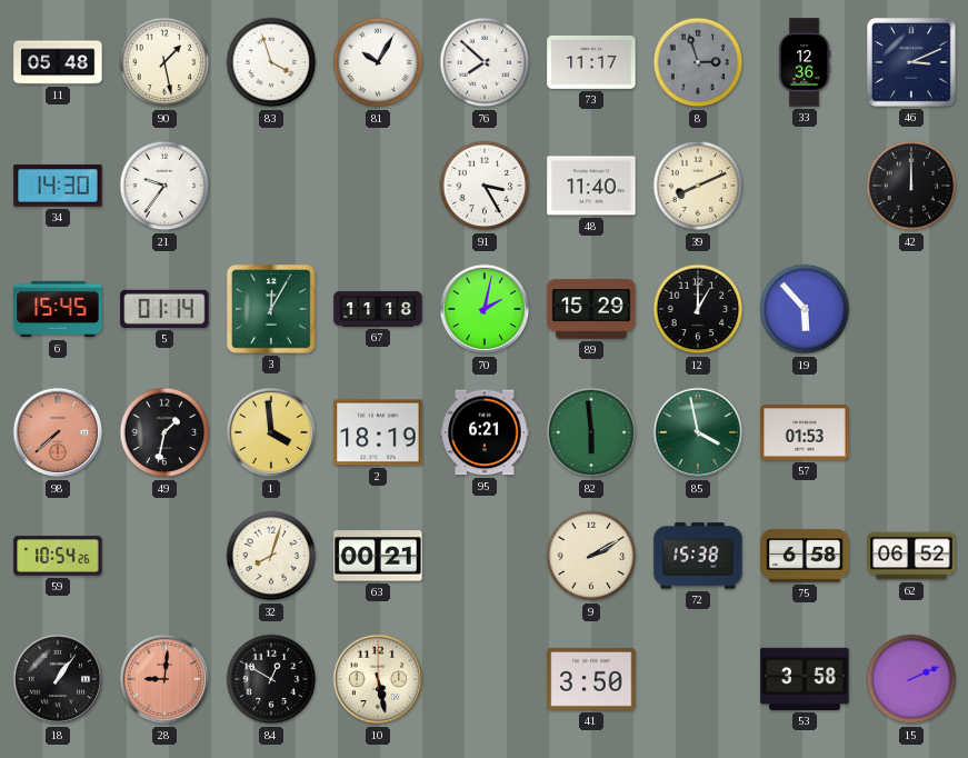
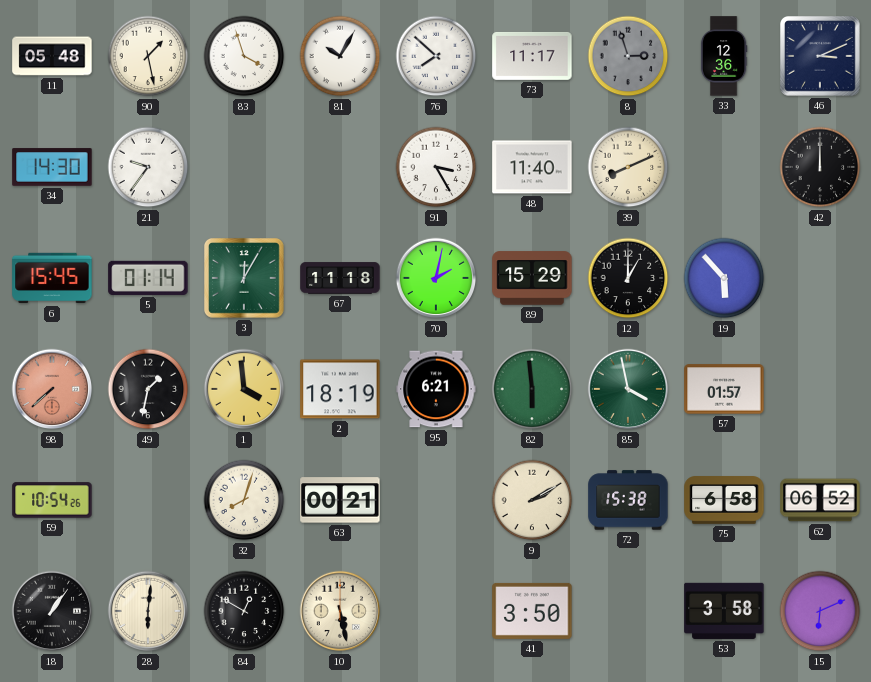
57: 01:53 -> 01:57
28: 9:01 -> 6:01
28 dial: salmon -> cream
15: 2:11 -> 6:11
